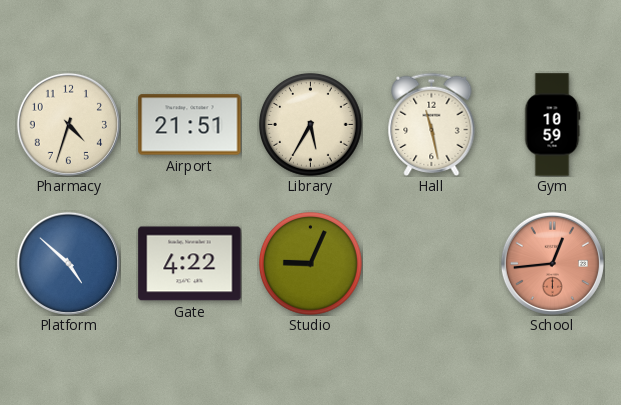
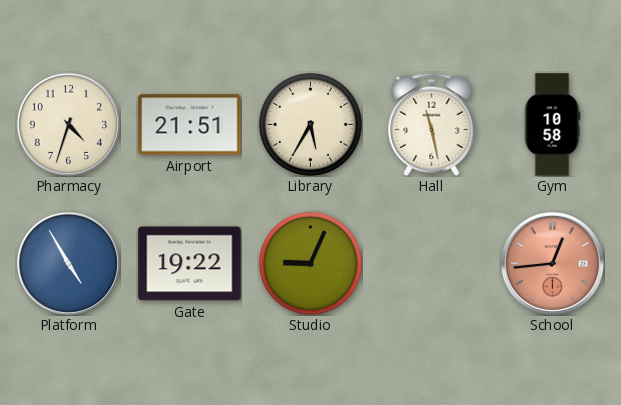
Gym: 10:59 -> 10:58
Platform: 4:52 -> 4:55
Gate: 4:22 -> 19:22
